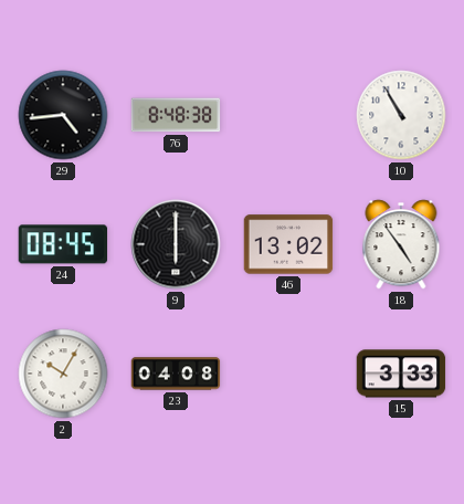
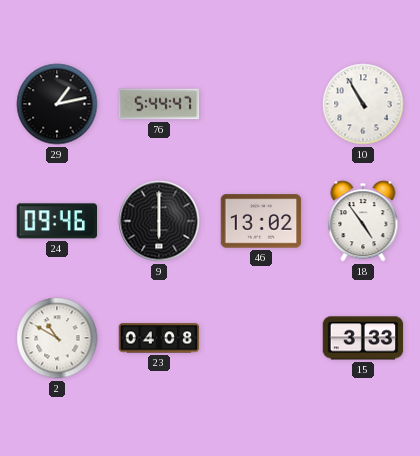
29: 4:44 -> 1:13
76: 8:48 -> 5:44
24: 08:45 -> 09:46
2: 10:05 -> 10:50
